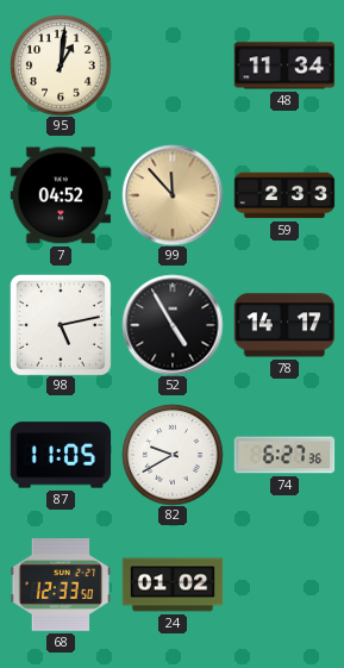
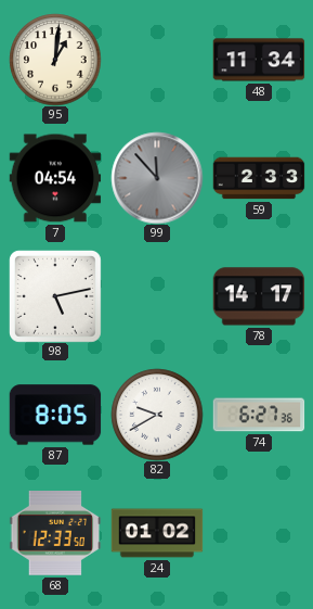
7: 04:52 -> 04:54
99 dial: champagne -> grey
52: 4:55 -> none
87: 11:05 -> 8:05
